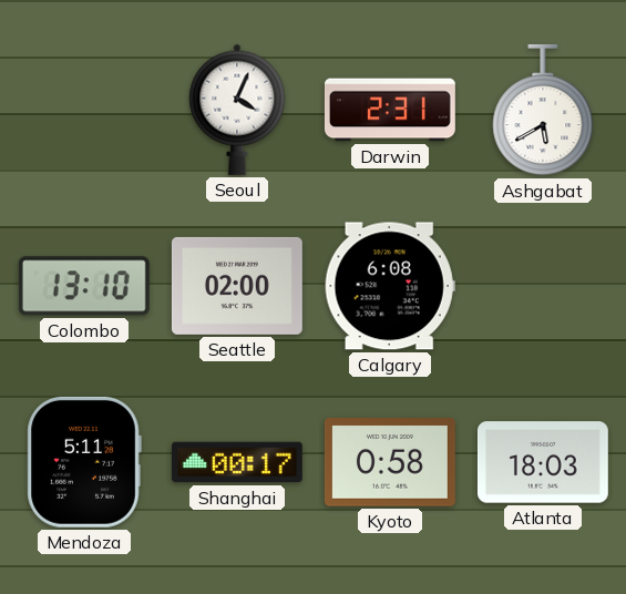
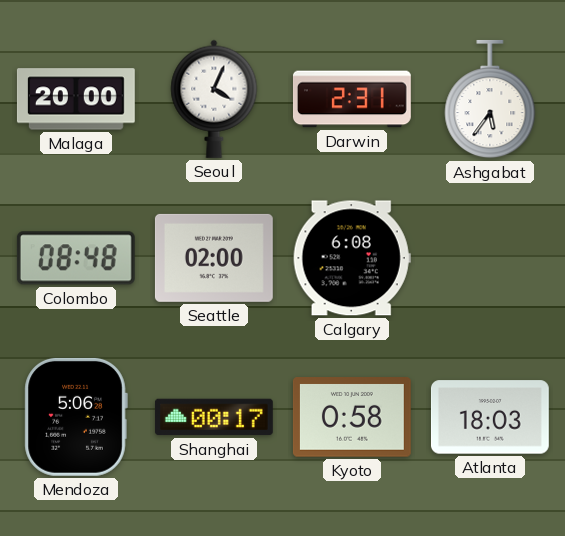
Malaga: none -> 20:00
Ashgabat: 5:40 -> 5:36
Colombo: 13:10 -> 08:48
Mendoza: 5:11 -> 5:06
